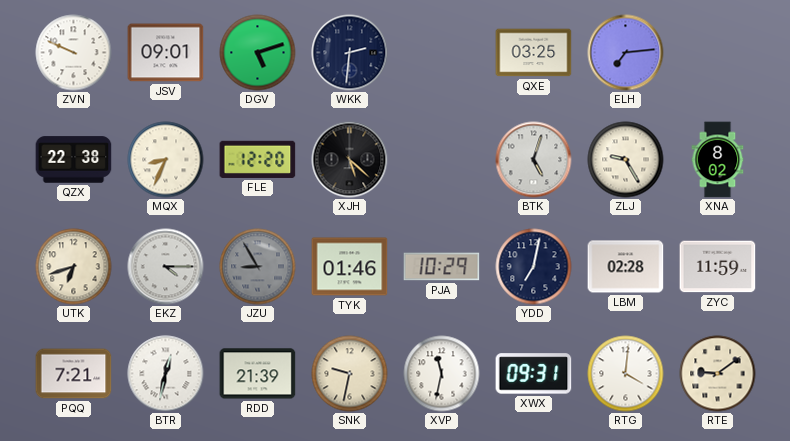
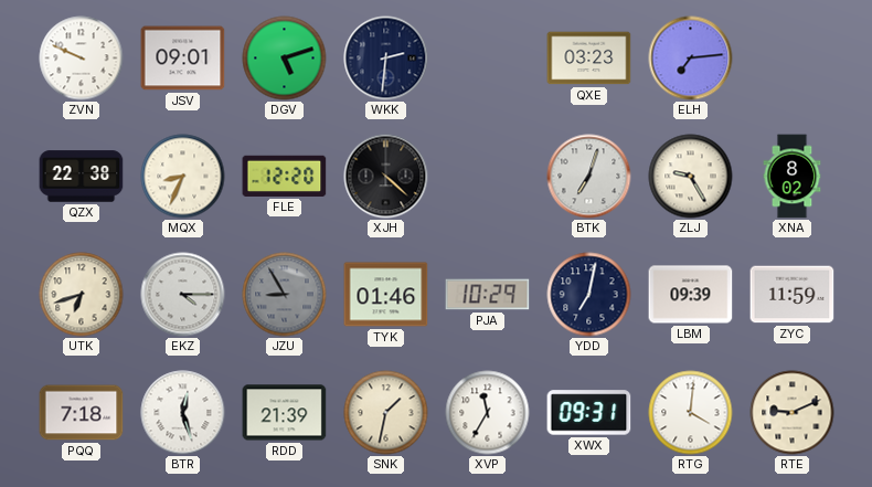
QXE: 03:25 -> 03:23
XJH: 5:22 -> 4:22
BTK: 5:03 -> 7:03
LBM: 02:28 -> 09:39
PQQ: 7:21 -> 7:18
BTR: 12:32 -> 12:27
SNK: 9:32 -> 1:32
XVP: 11:32 -> 11:35
RTE: 9:09 -> 9:11
